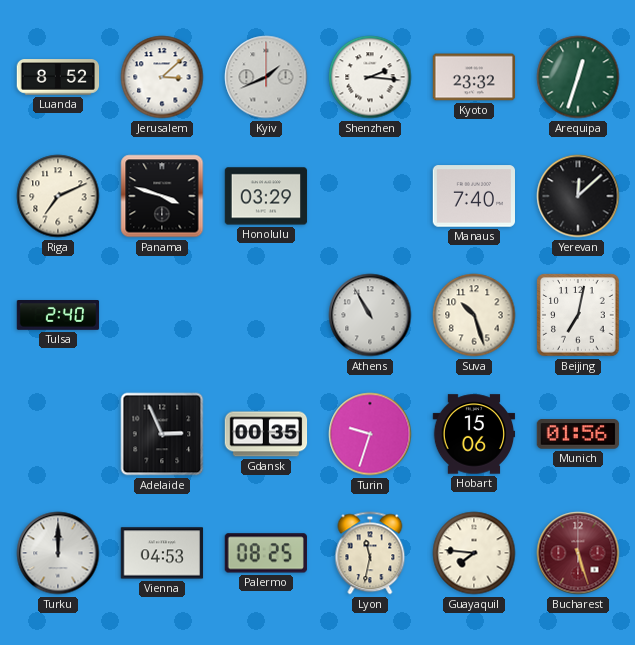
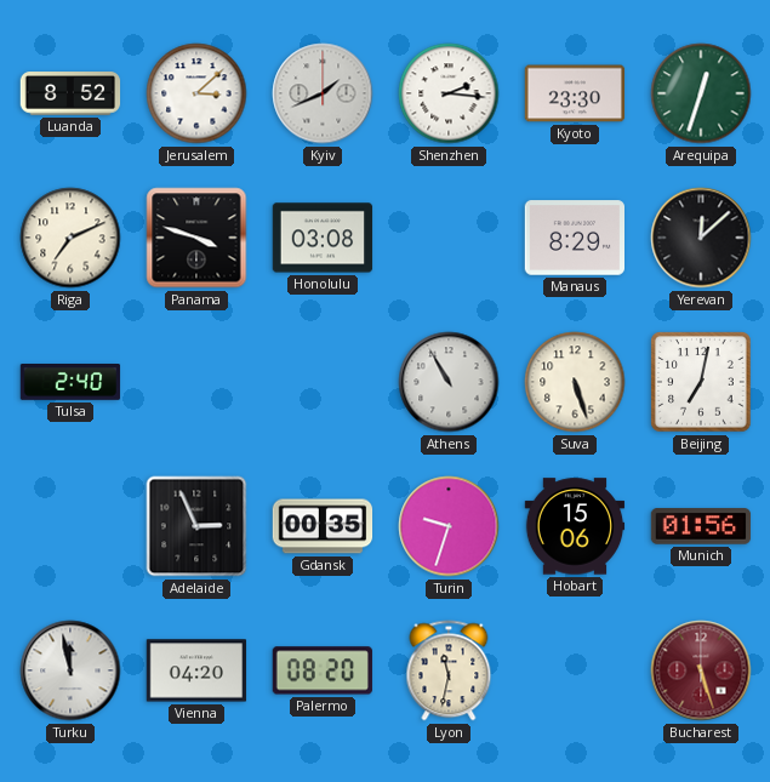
Kyoto: 23:32 -> 23:30
Honolulu: 03:29 -> 03:08
Manaus: 7:40 -> 8:29
Suva: 10:27 -> 5:27
Turku: 12:00 -> 11:58
Vienna: 04:53 -> 04:20
Palermo: 08:25 -> 08:20
Guayaquil: 7:46 -> none
